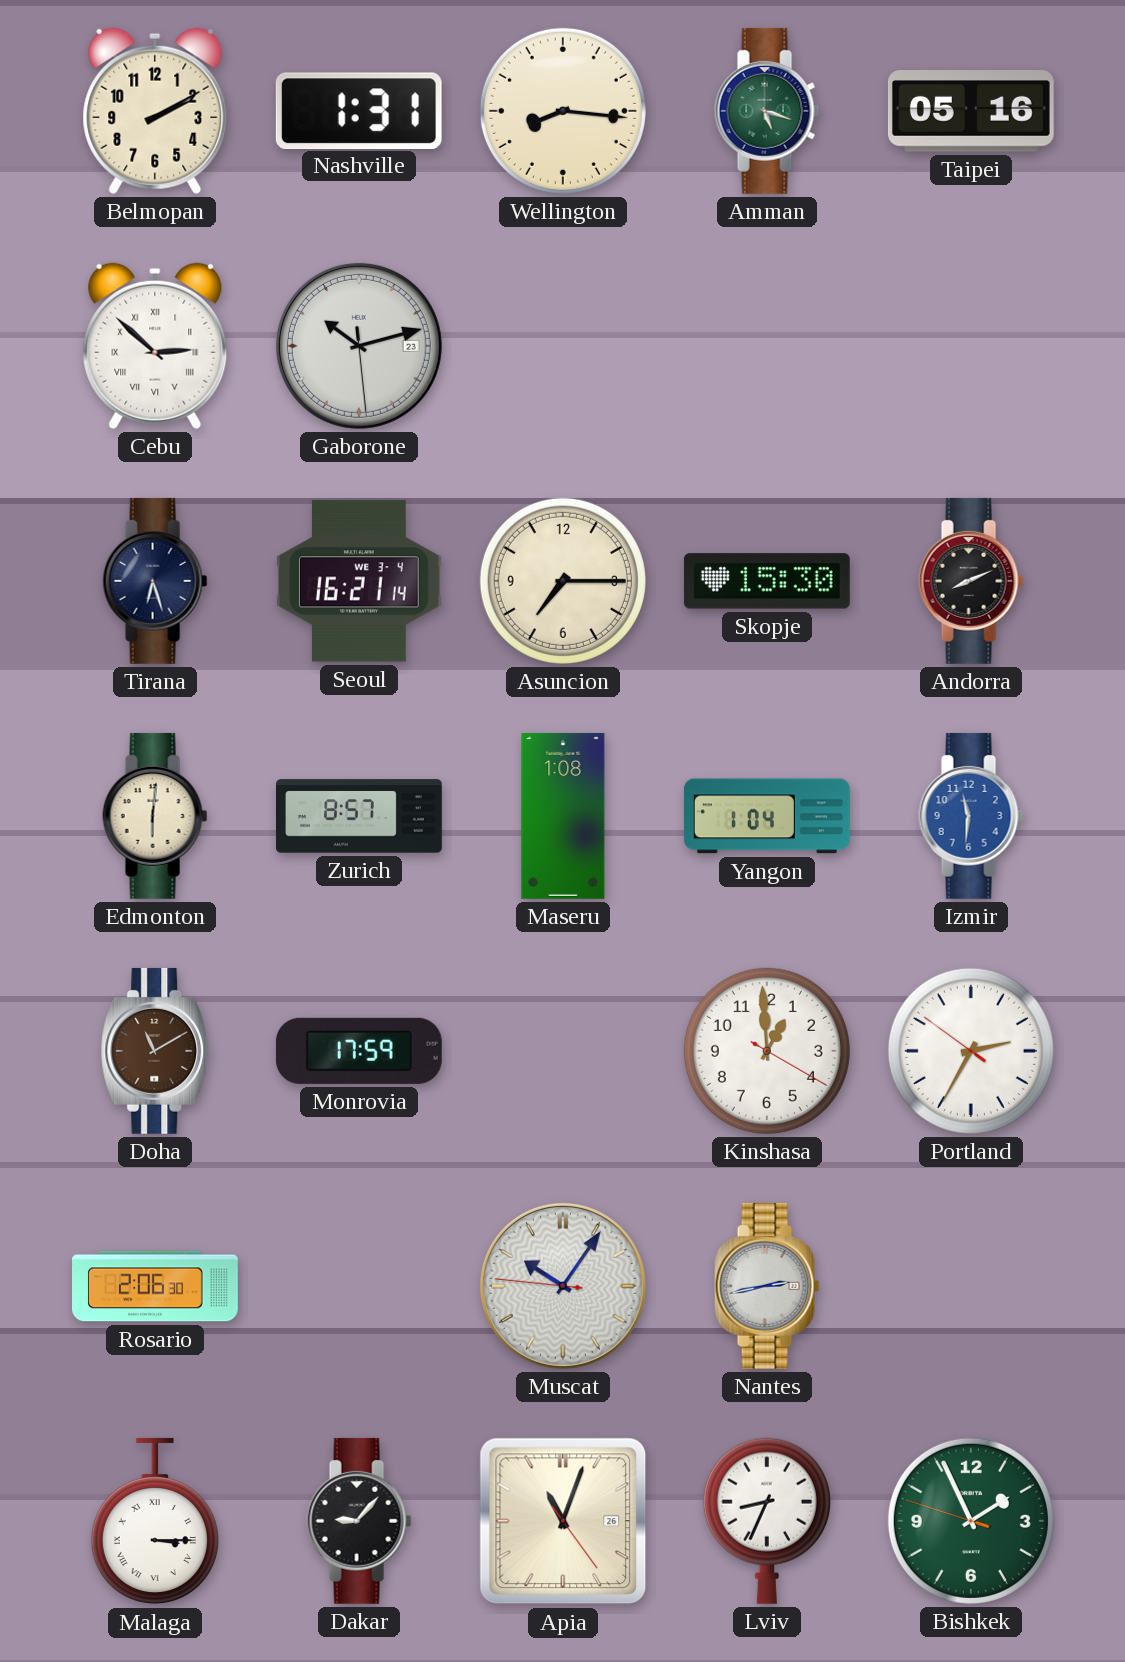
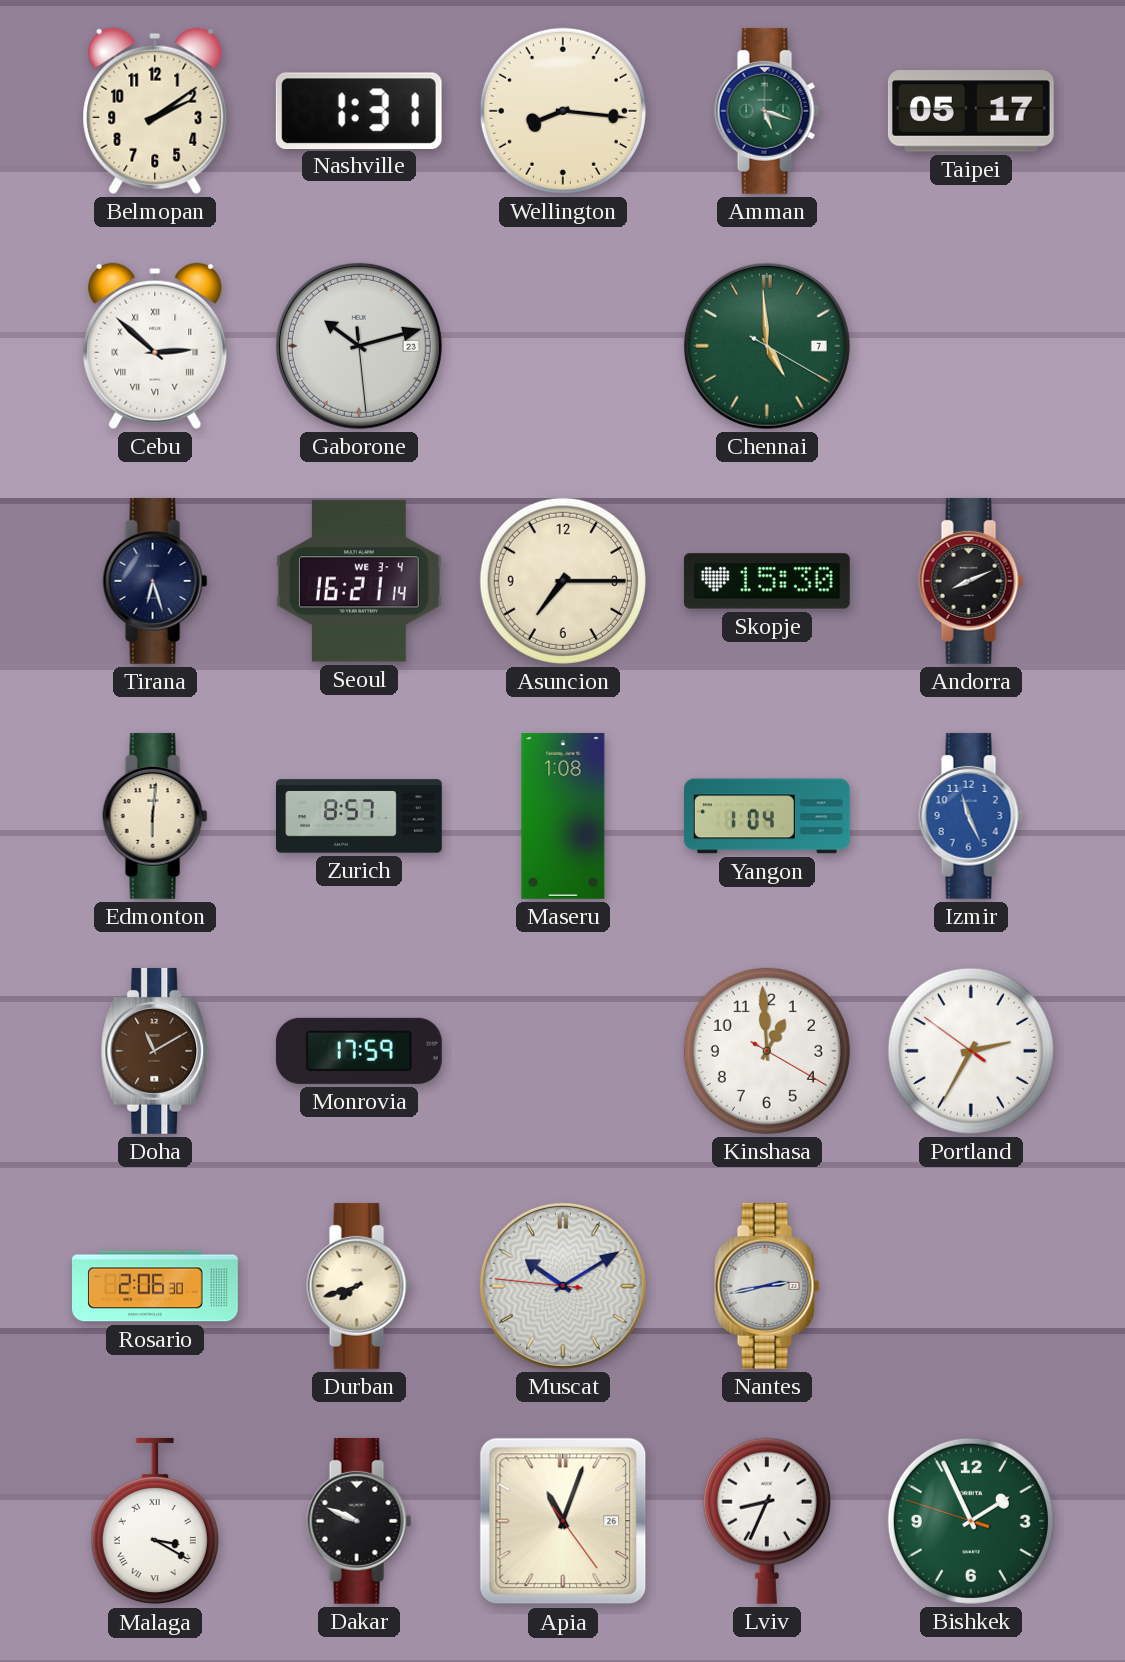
Belmopan: 2:10 -> 2:09
Taipei: 05:16 -> 05:17
Chennai: none -> 4:59
Izmir: 11:31 -> 11:26
Durban: none -> 7:42
Muscat: 10:05 -> 10:09
Malaga: 3:15 -> 3:20
Dakar: 9:07 -> 9:49
